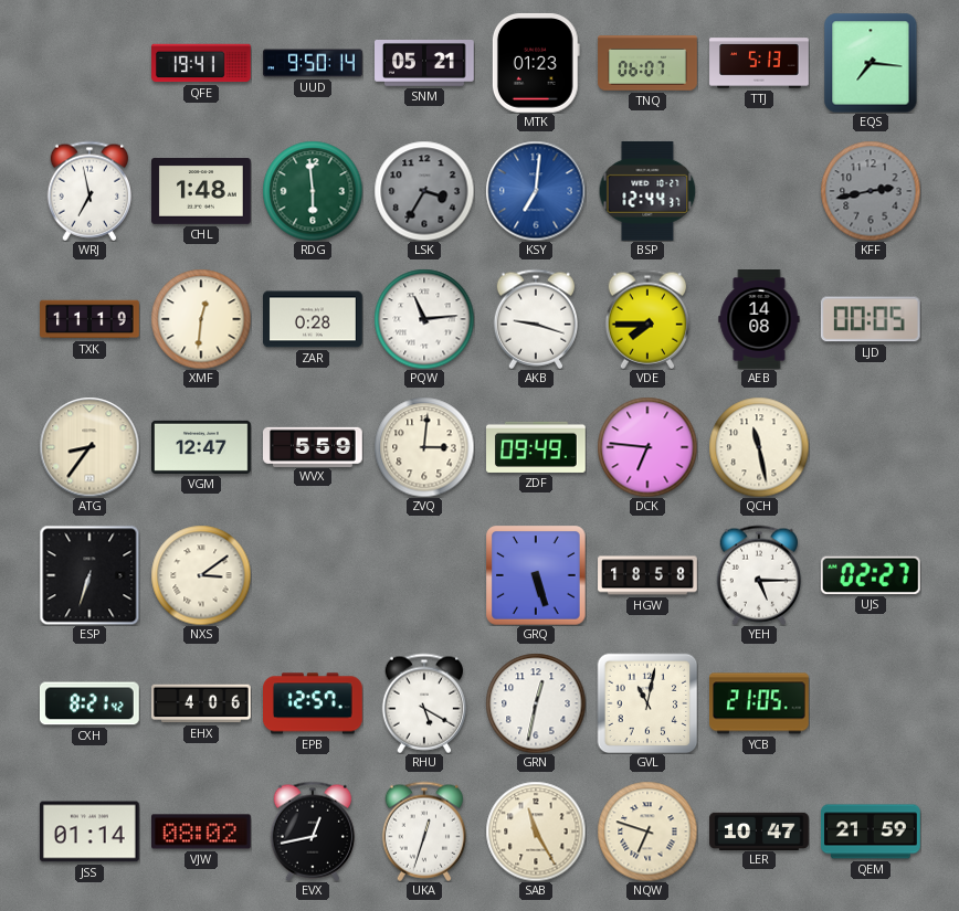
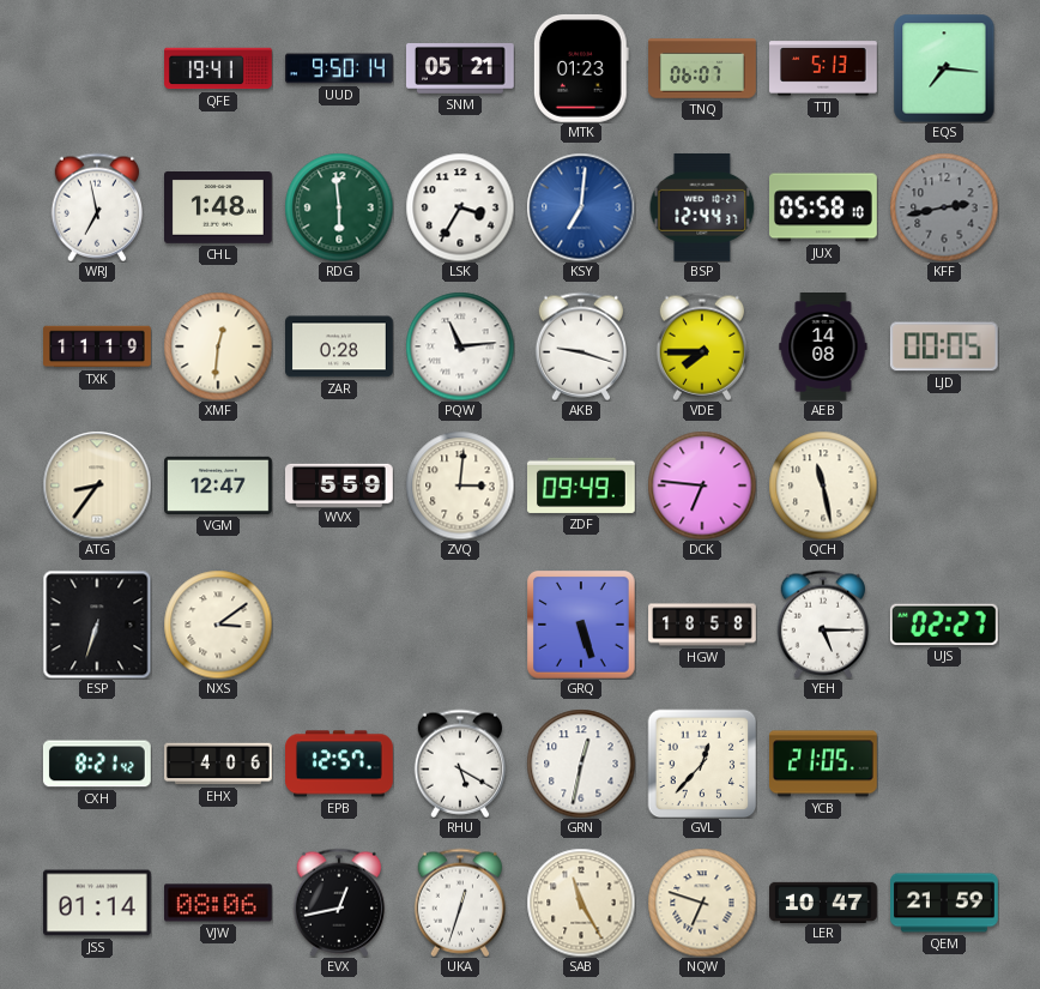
LSK dial: grey -> white
JUX: none -> 05:58
GVL: 11:02 -> 12:37
VJW: 08:02 -> 08:06
